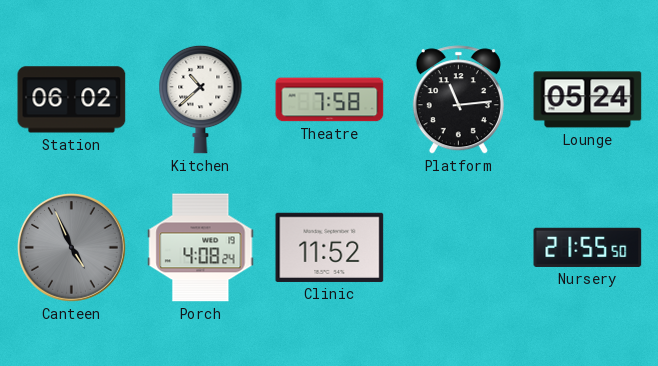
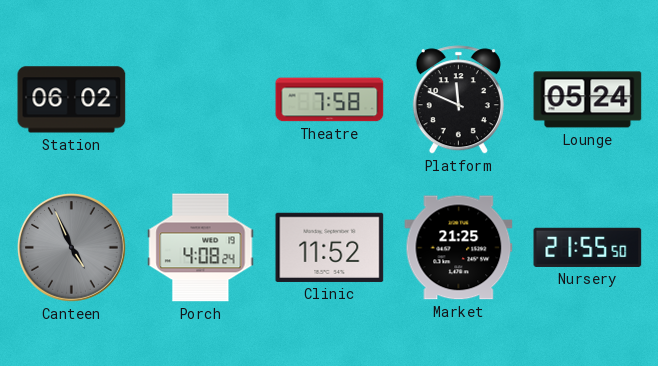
Kitchen: 10:38 -> none
Platform: 11:14 -> 11:49
Market: none -> 21:25
